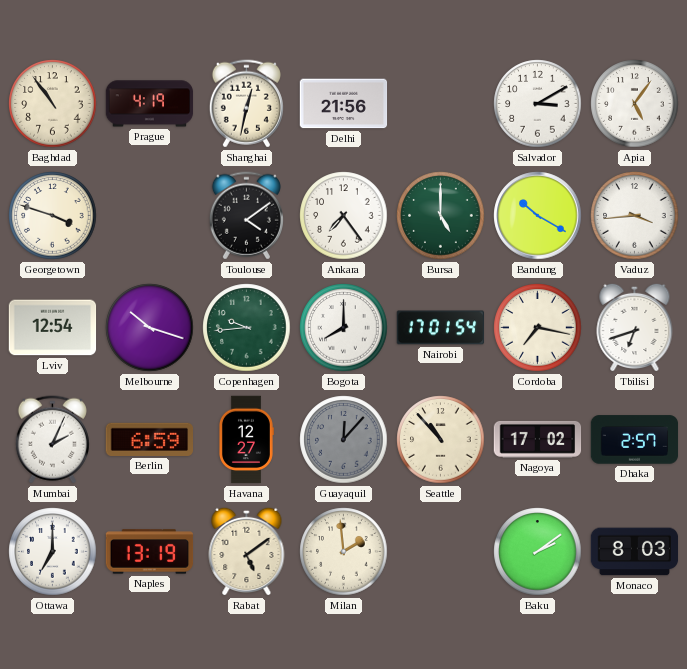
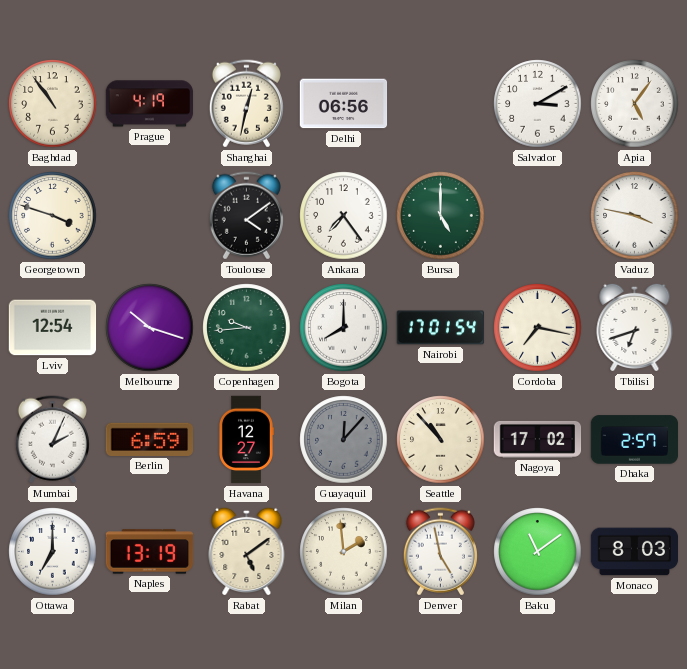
Delhi: 21:56 -> 06:56
Bandung: 10:20 -> none
Vaduz: 3:44 -> 3:47
Denver: none -> 4:58
Baku: 2:09 -> 11:09
